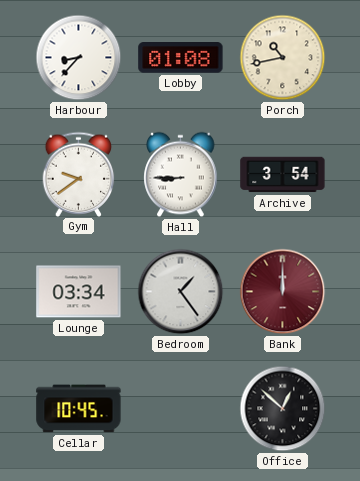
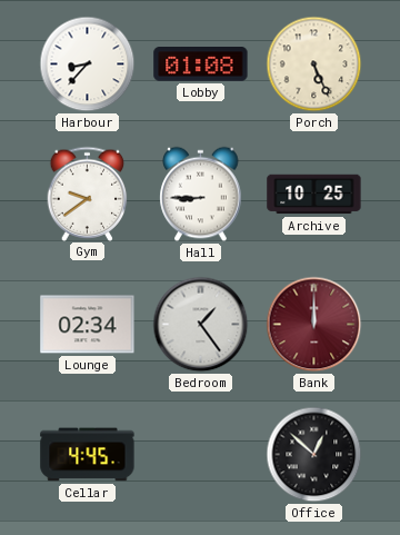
Porch: 10:43 -> 5:26
Archive: 3:54 -> 10:25
Lounge: 03:34 -> 02:34
Cellar: 10:45 -> 4:45
